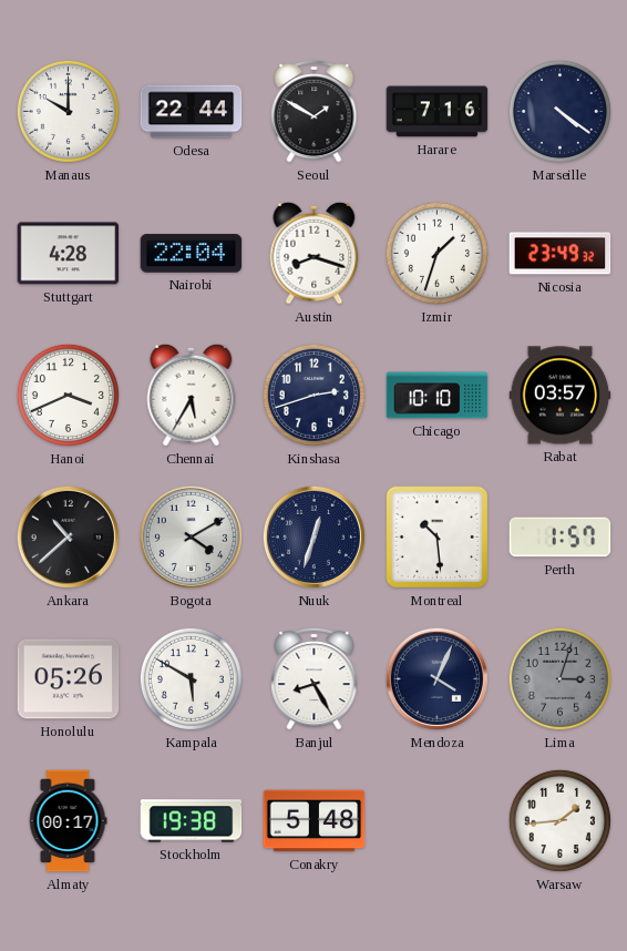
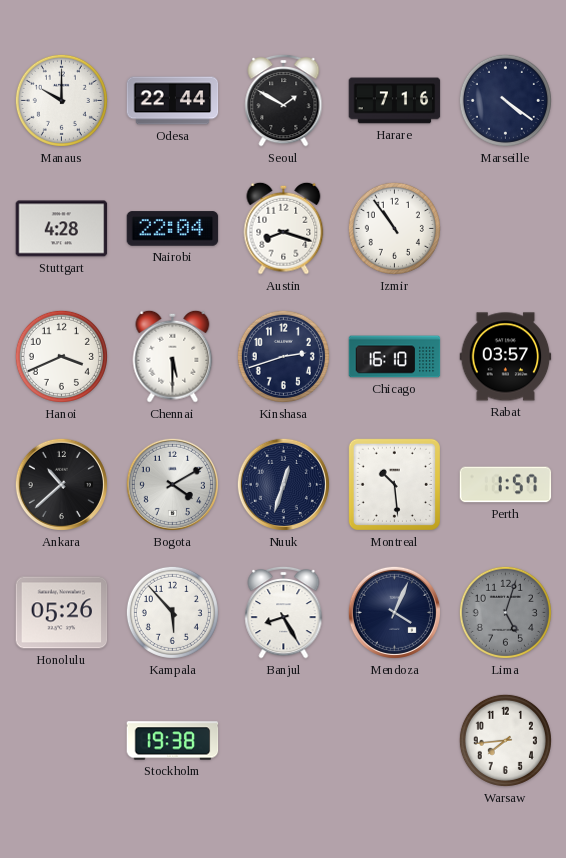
Izmir: 1:33 -> 10:54
Nicosia: 23:49 -> none
Chennai: 5:35 -> 5:30
Chicago: 10:10 -> 16:10
Kampala: 5:50 -> 5:53
Lima: 3:03 -> 5:03
Almaty: 00:17 -> none
Conakry: 5:48 -> none
Warsaw: 1:44 -> 7:44
